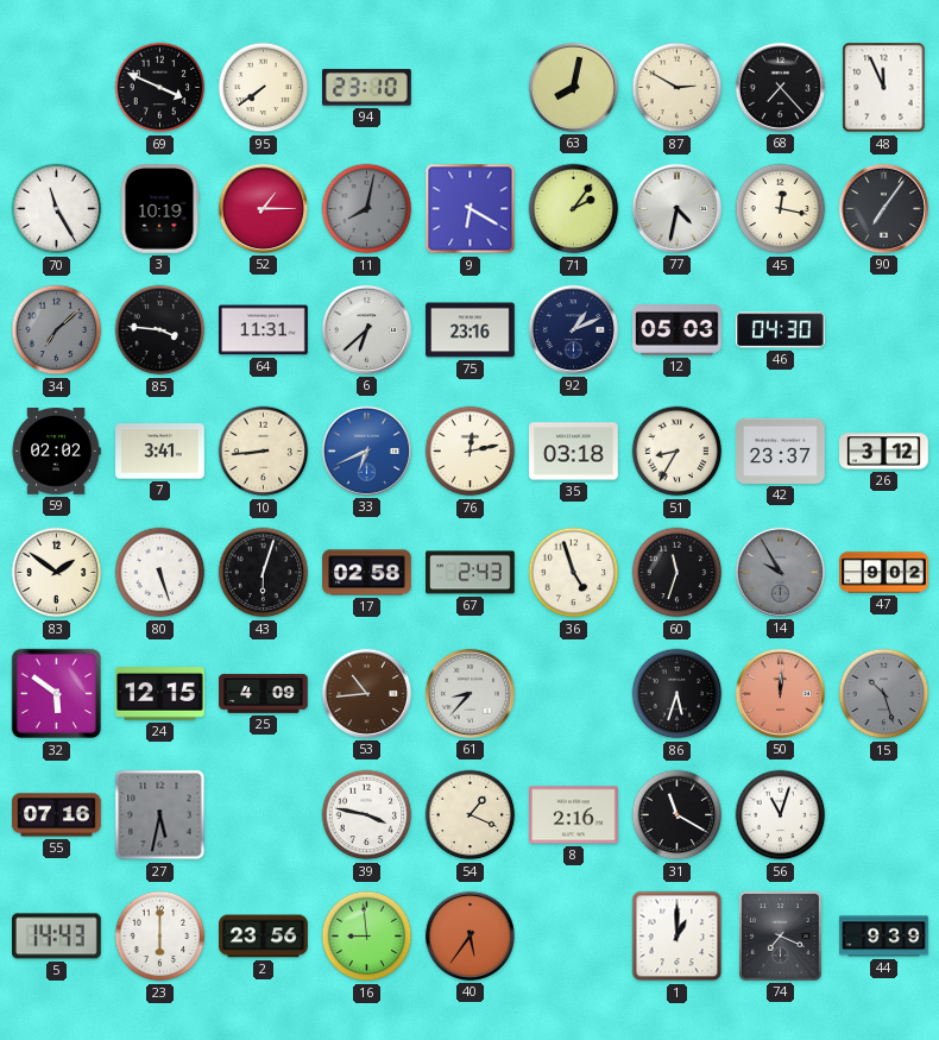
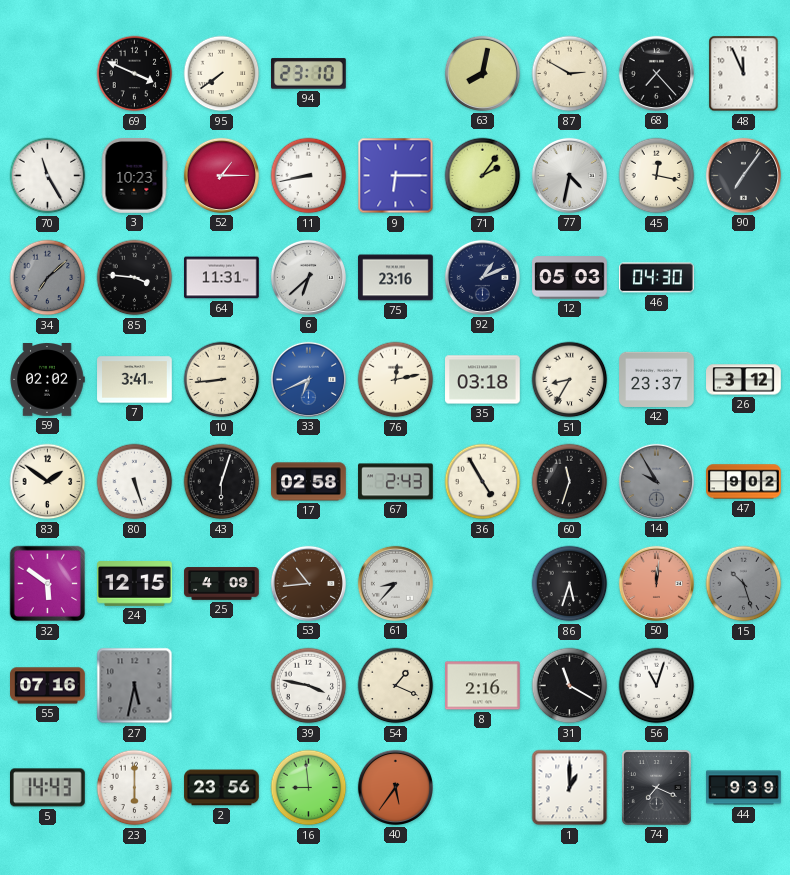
3: 10:19 -> 10:23
11: 8:02 -> 8:43
11 dial: grey -> white
9: 6:20 -> 6:15
36: 4:57 -> 4:55
